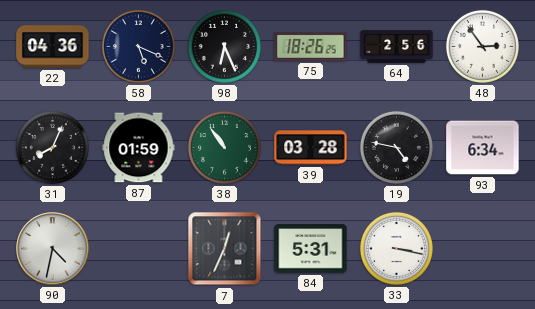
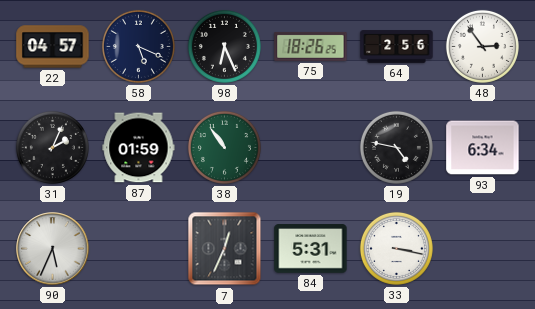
22: 04:36 -> 04:57
31: 8:04 -> 2:04
39: 03:28 -> none
90: 4:32 -> 5:34
